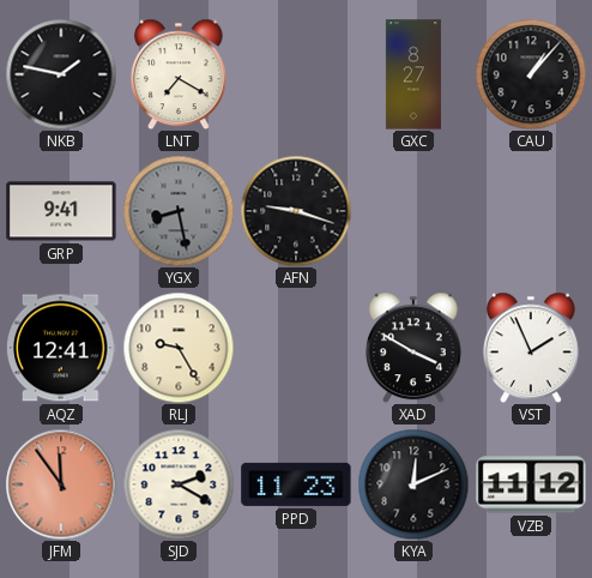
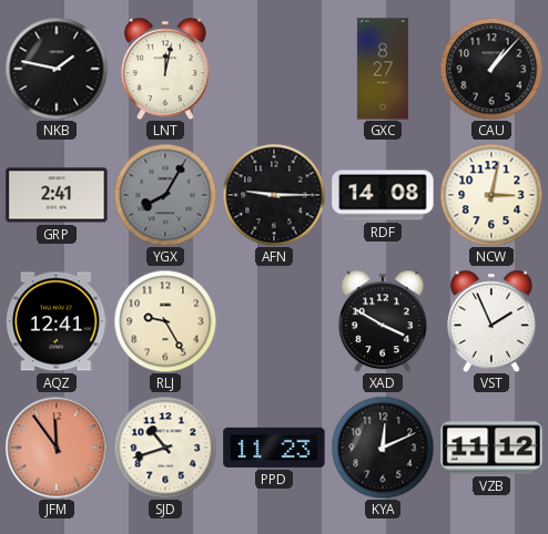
LNT: 7:20 -> 12:02
GRP: 9:41 -> 2:41
YGX: 8:28 -> 8:05
AFN: 9:18 -> 9:15
RDF: none -> 14:08
NCW: none -> 3:02
SJD: 2:20 -> 10:42
